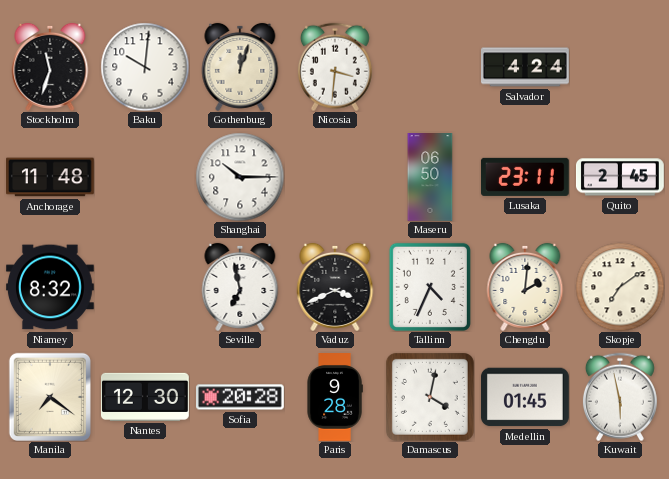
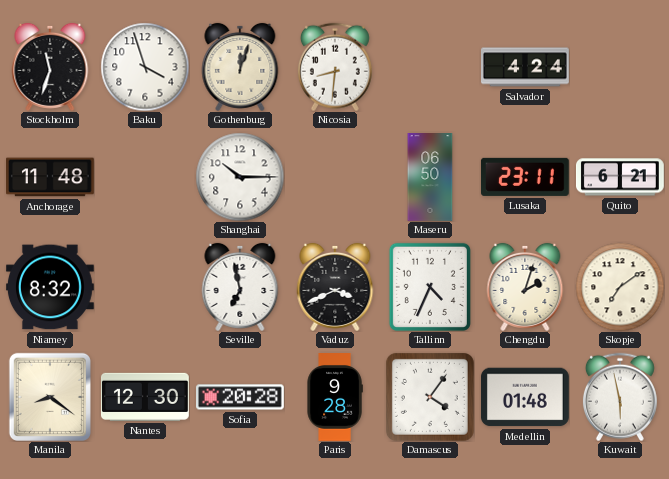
Baku: 10:01 -> 3:57
Nicosia: 3:31 -> 8:31
Quito: 2:45 -> 6:21
Chengdu: 2:01 -> 2:03
Manila: 7:21 -> 8:21
Damascus: 4:02 -> 4:06
Medellin: 01:45 -> 01:48
